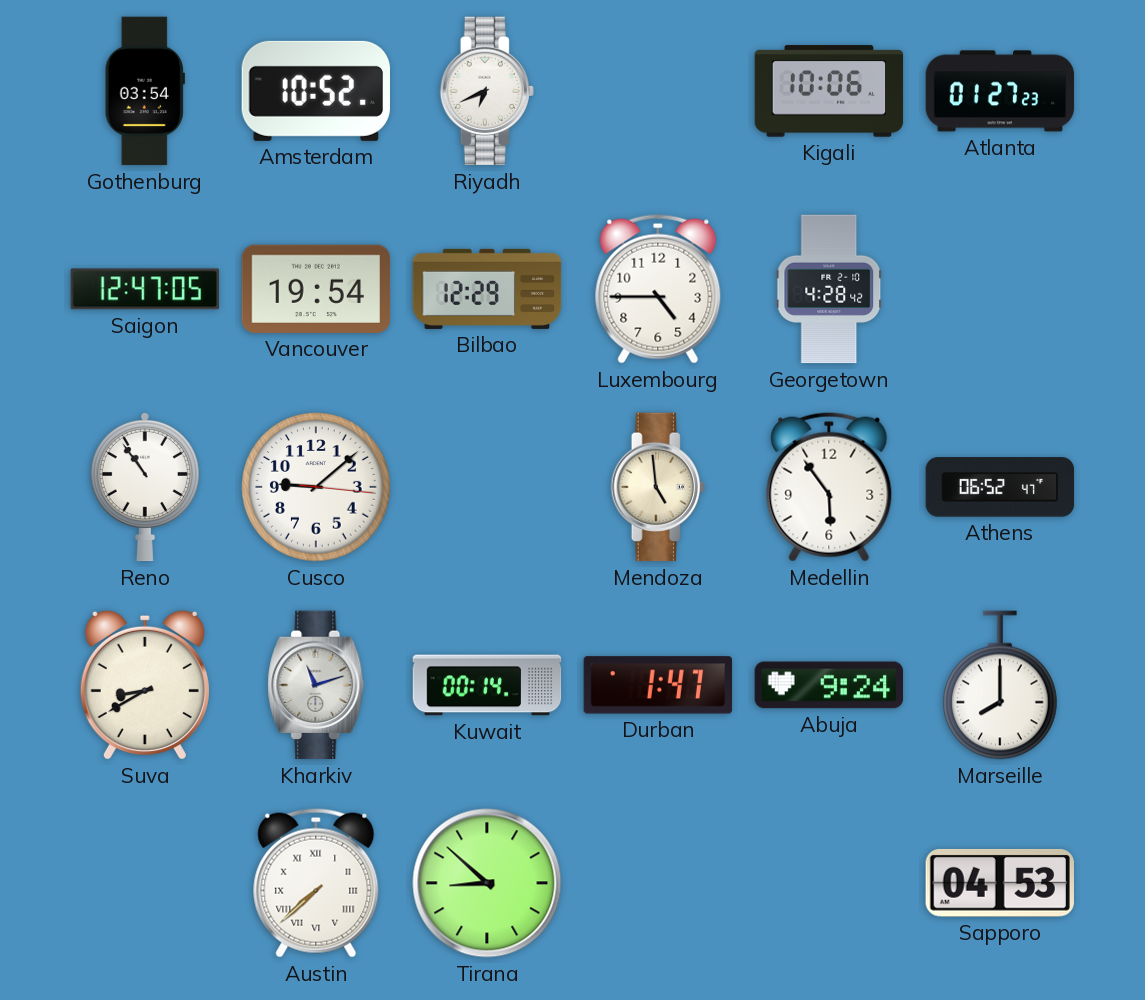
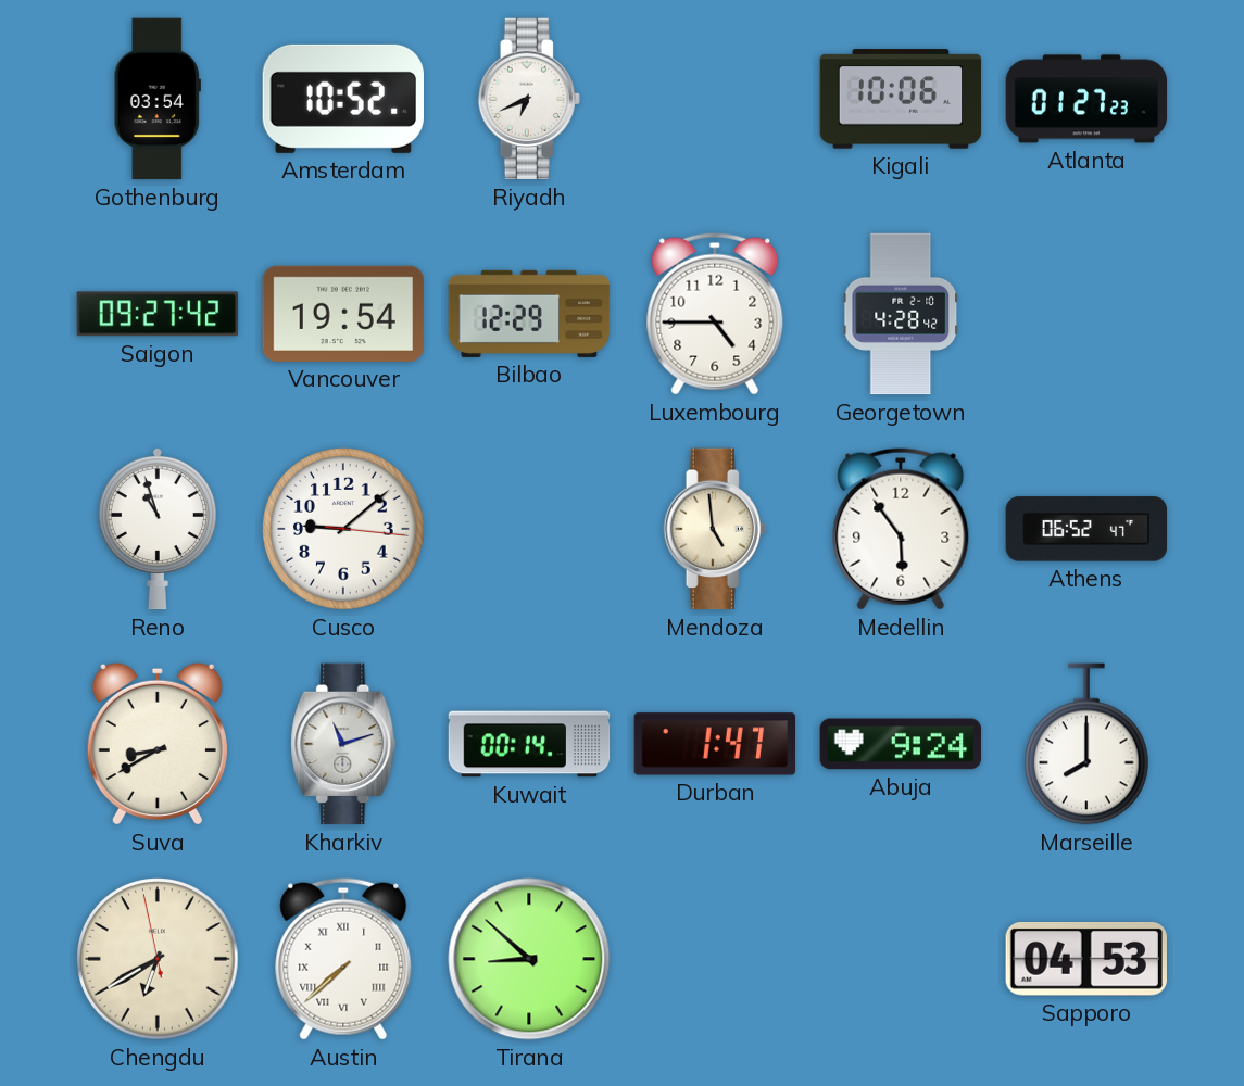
Saigon: 12:47 -> 09:27
Reno: 10:54 -> 10:57
Chengdu: none -> 6:39
